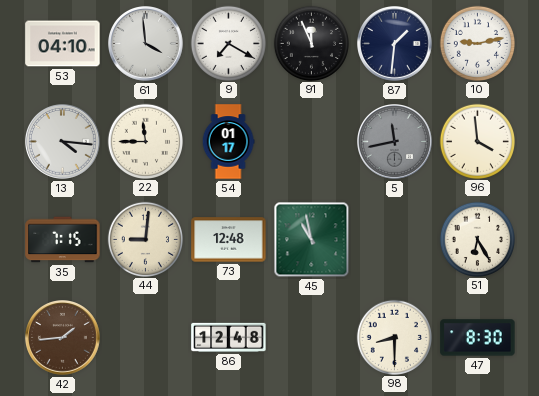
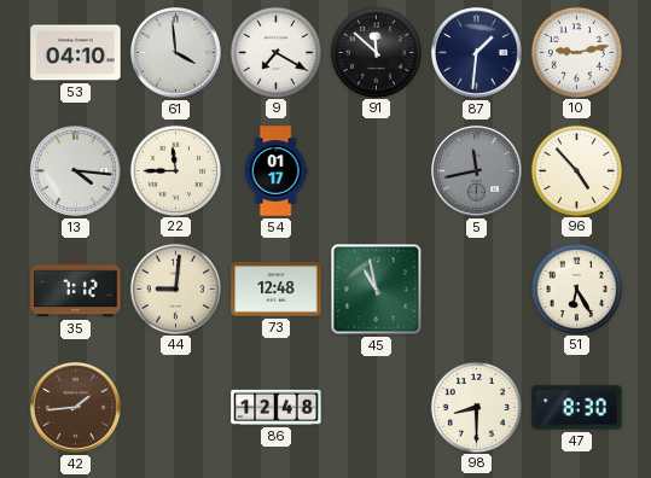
91: 11:56 -> 11:52
96: 3:59 -> 4:53
35: 7:15 -> 7:12
